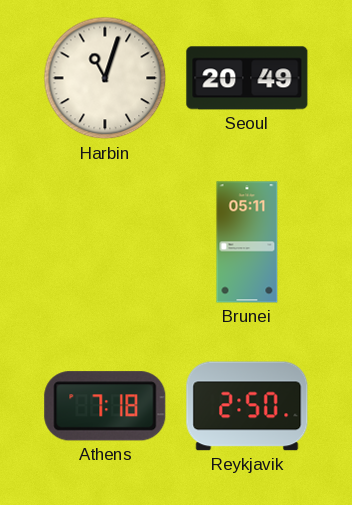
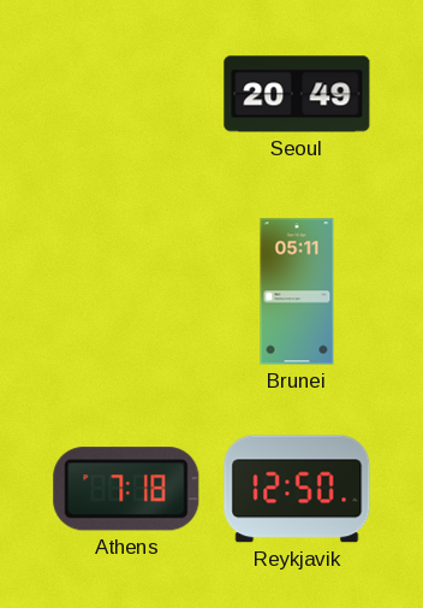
Harbin: 11:03 -> none
Reykjavik: 2:50 -> 12:50
